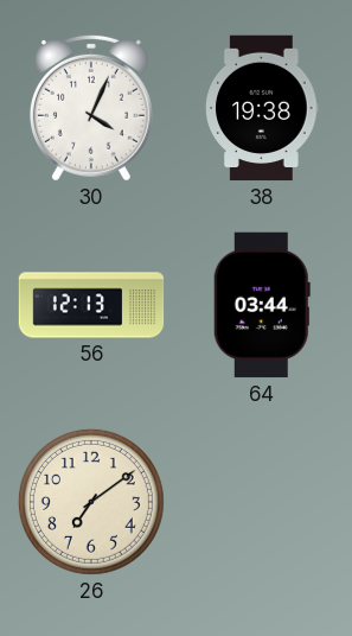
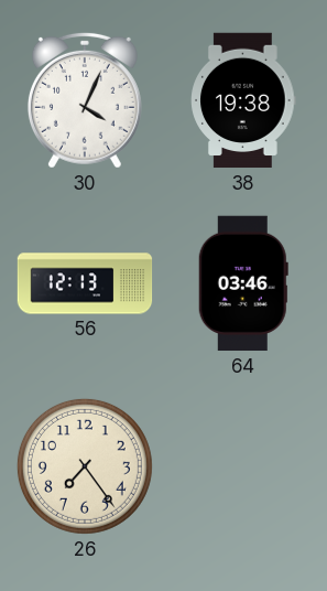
64: 03:44 -> 03:46
26: 7:09 -> 7:24
